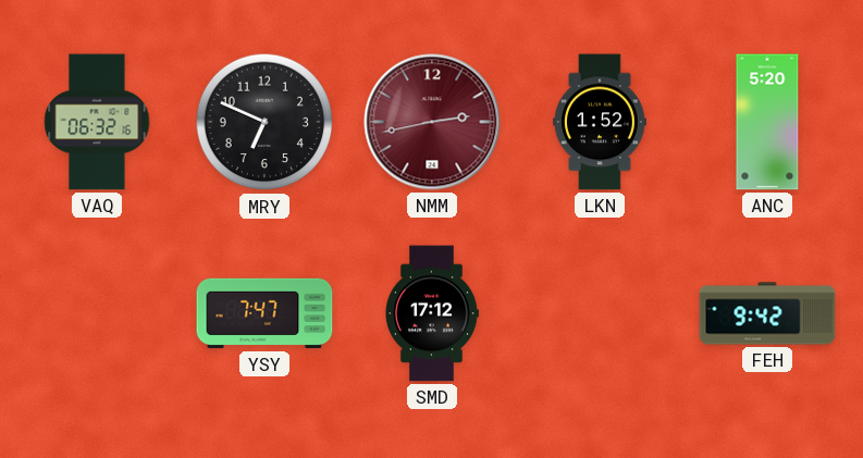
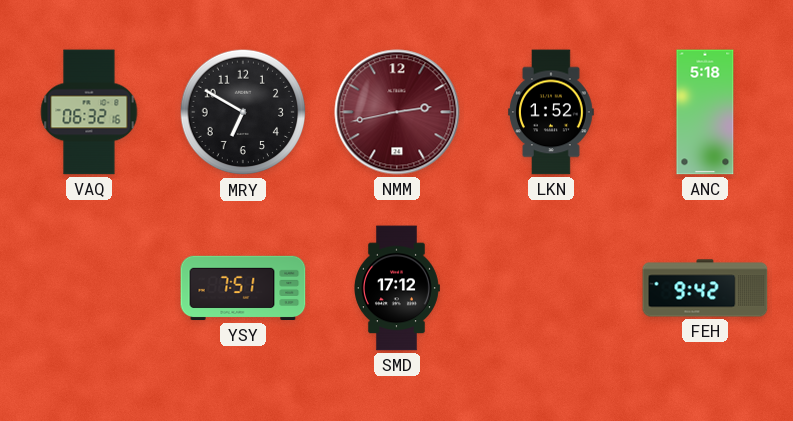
MRY: 6:49 -> 6:50
ANC: 5:20 -> 5:18
YSY: 7:47 -> 7:51
